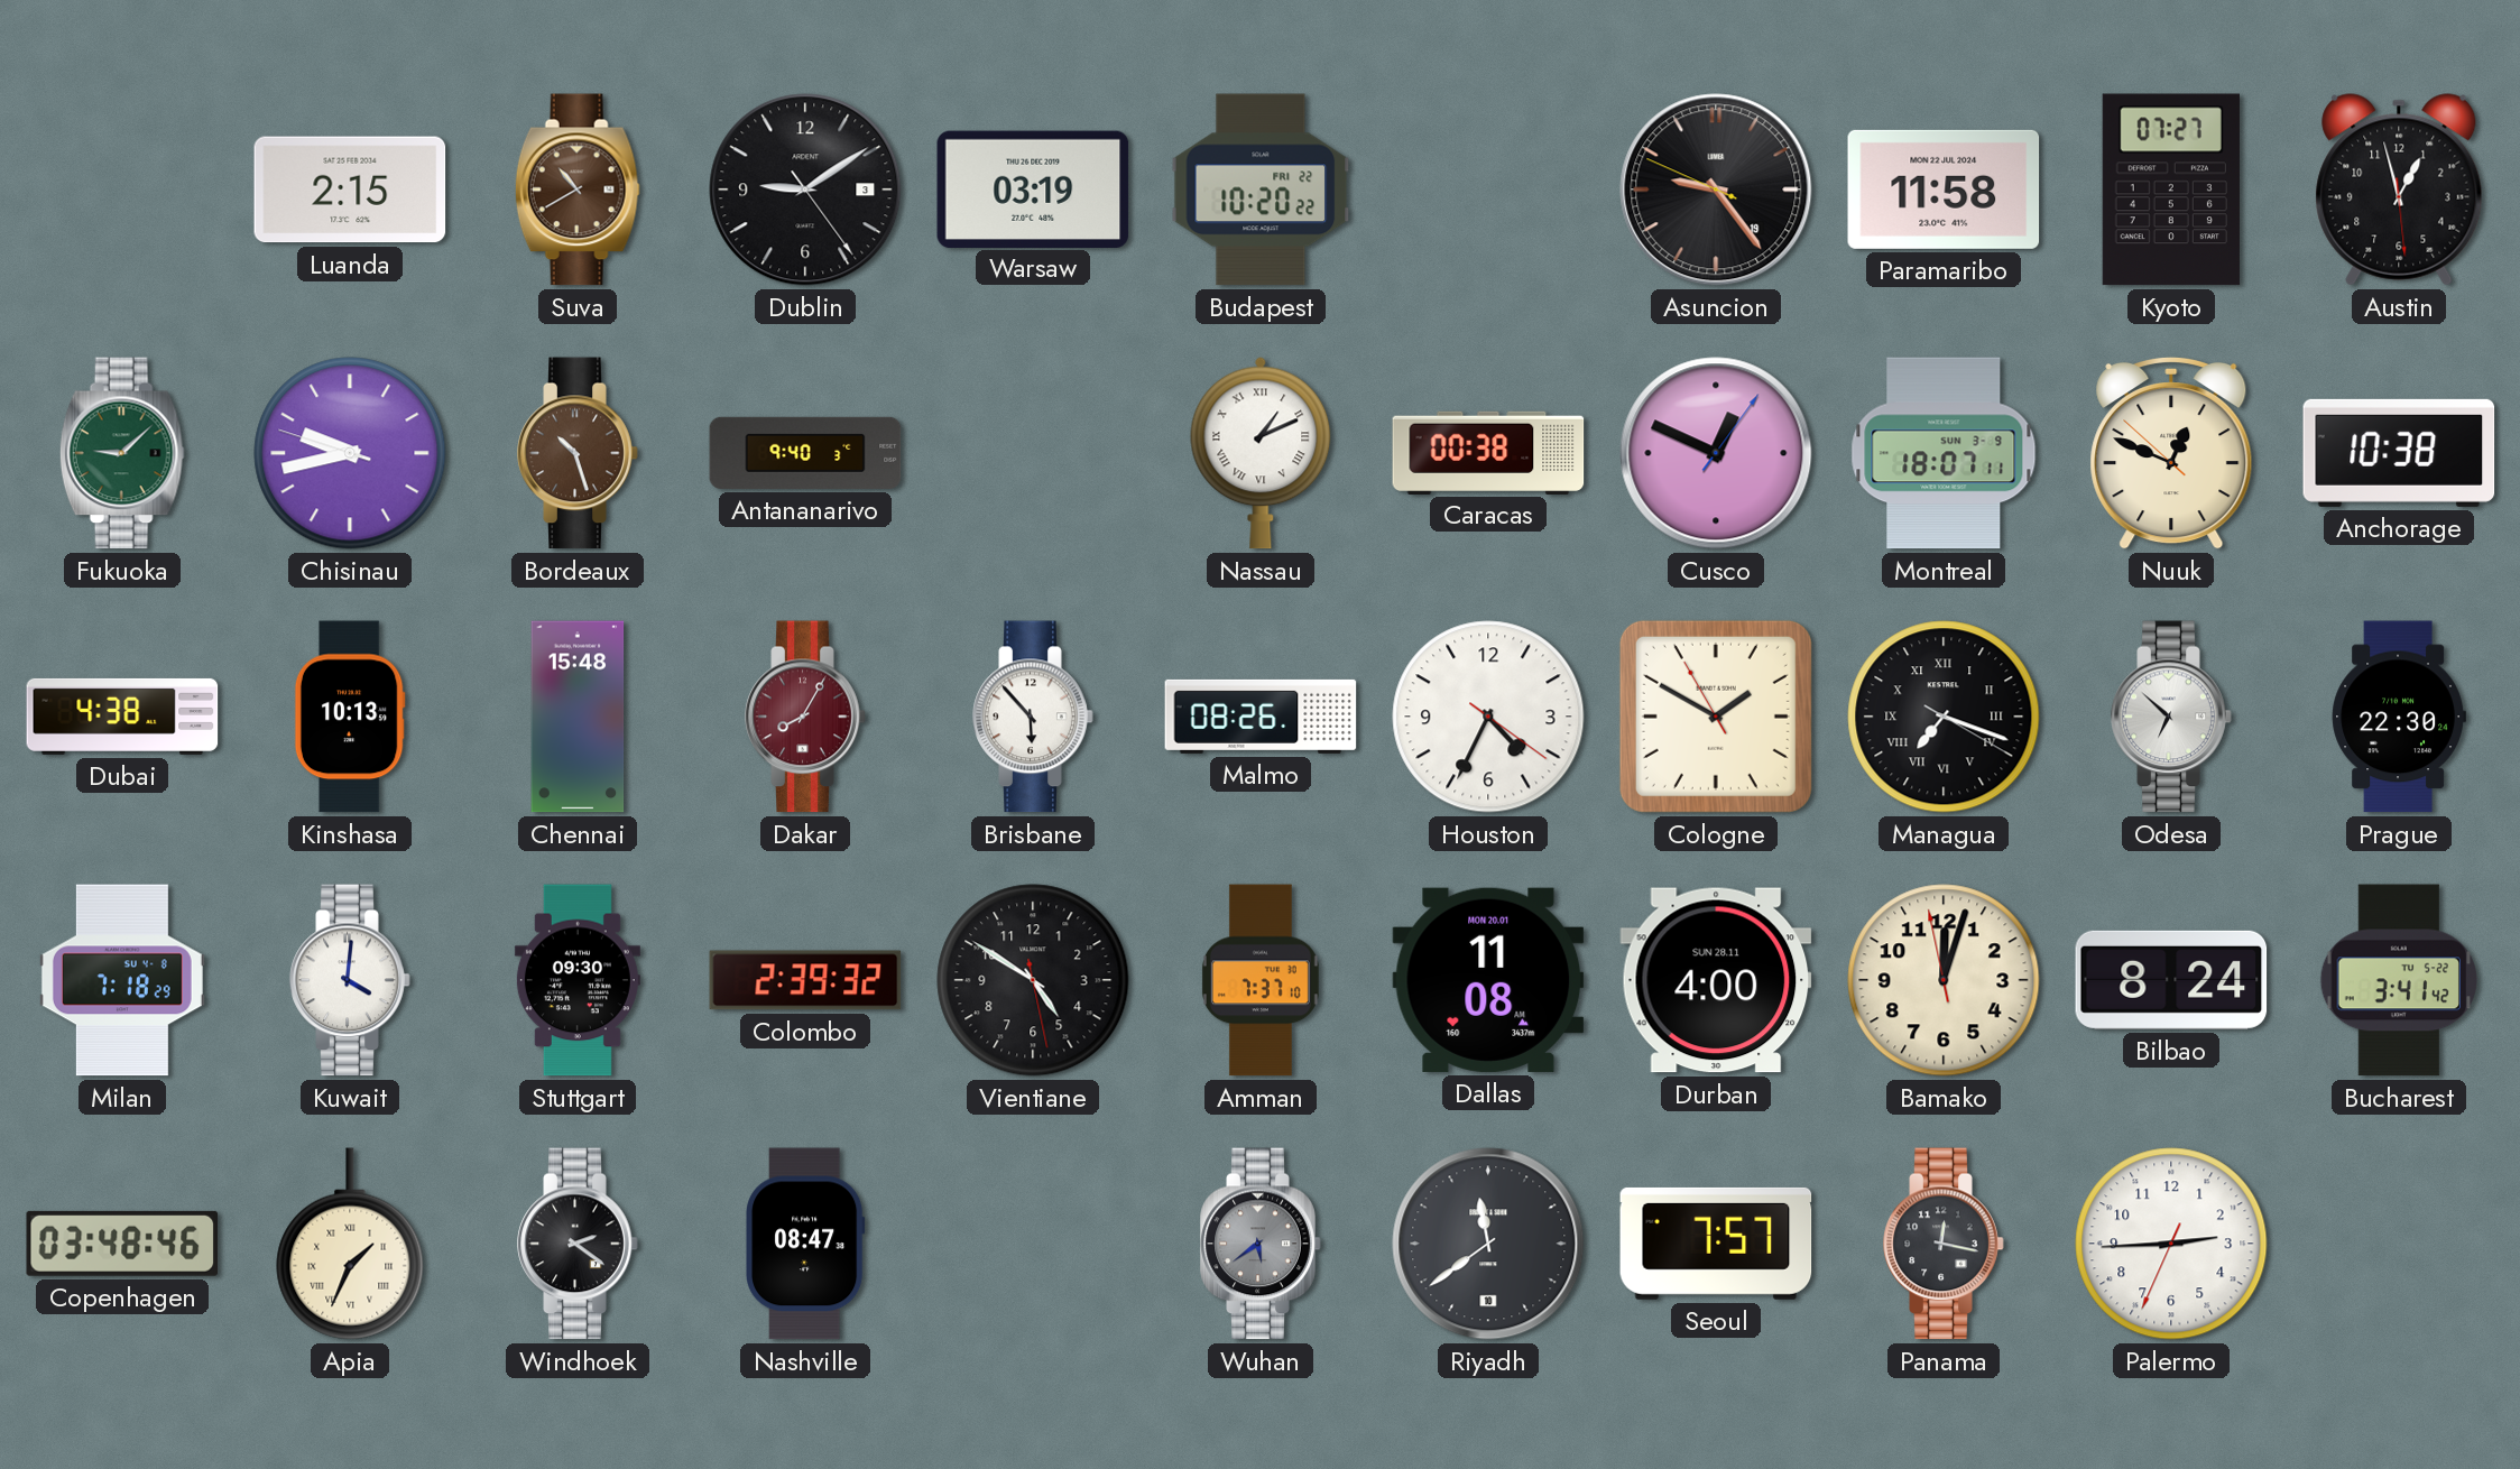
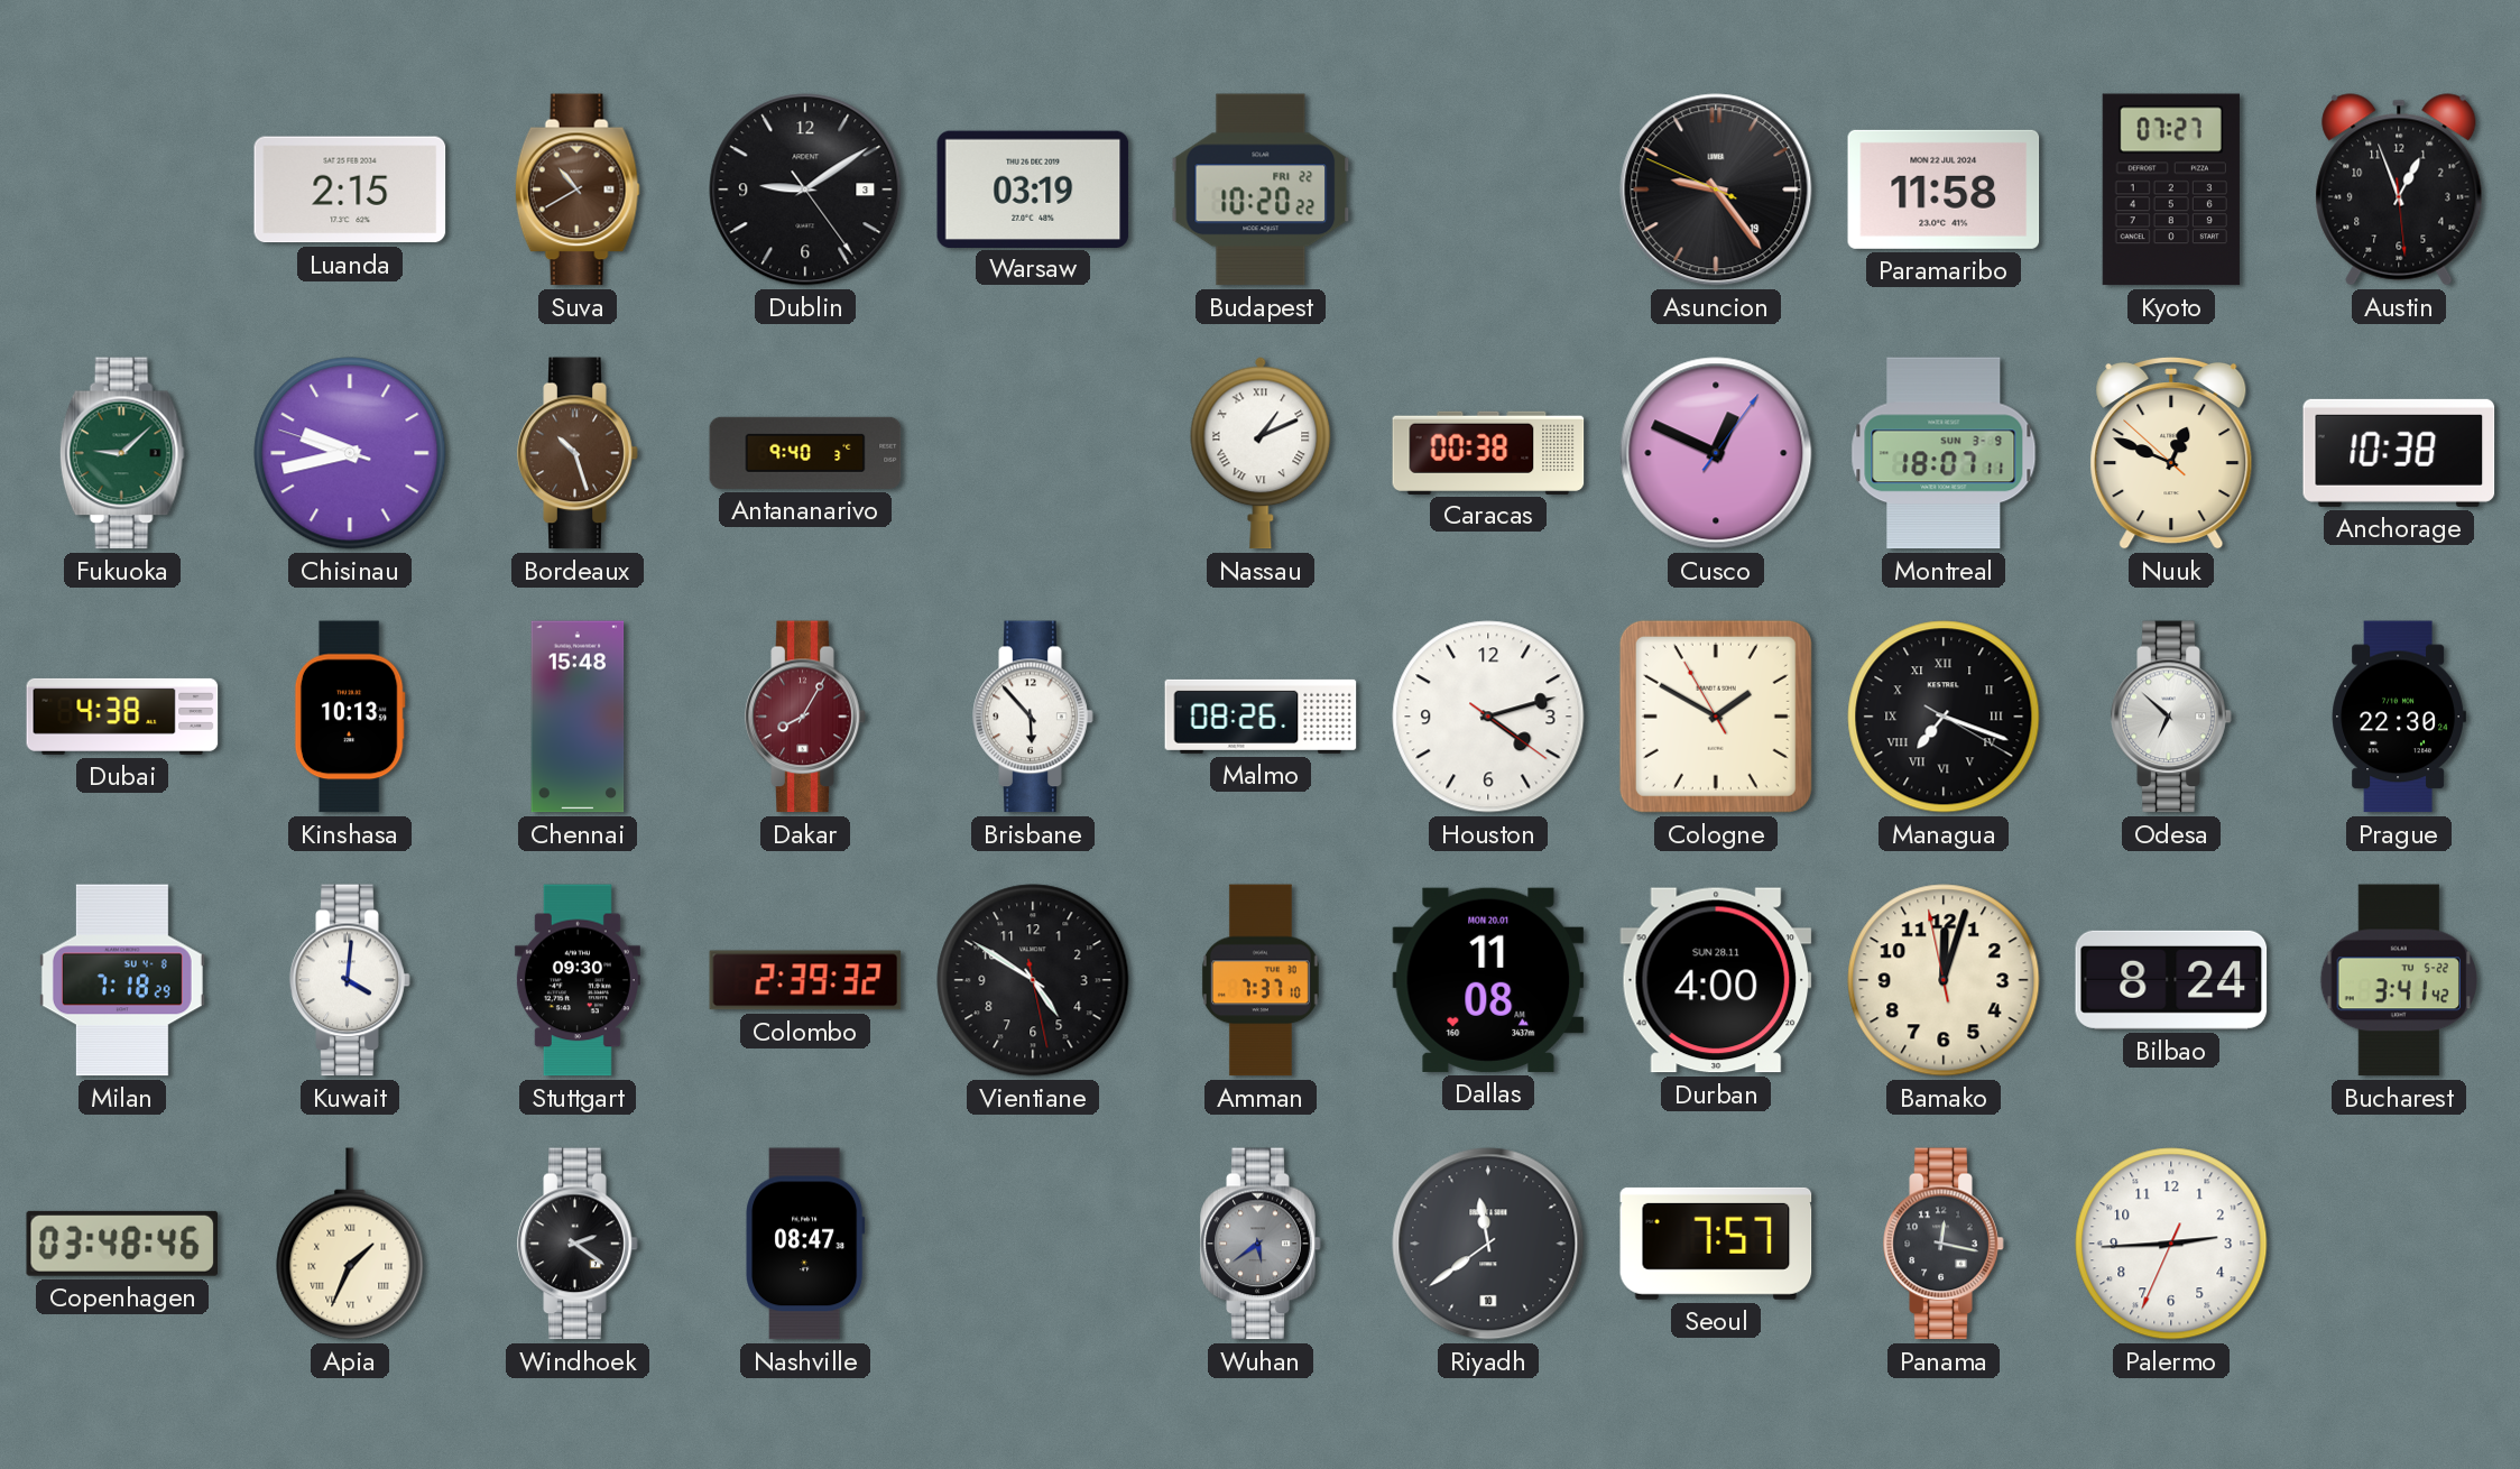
Austin: 12:57 -> 12:56
Houston: 4:34 -> 4:12
